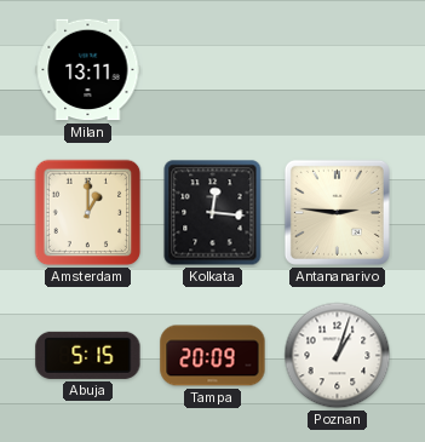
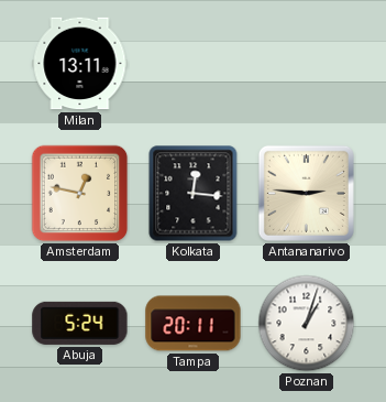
Amsterdam: 1:00 -> 12:47
Abuja: 5:15 -> 5:24
Tampa: 20:09 -> 20:11
